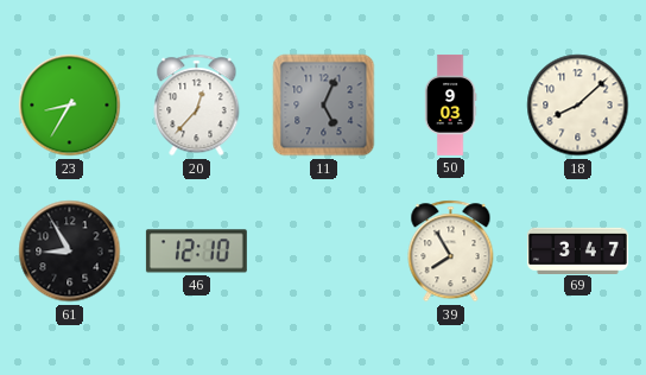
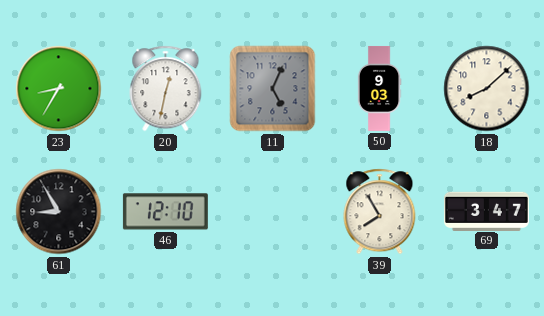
20: 12:37 -> 12:32
